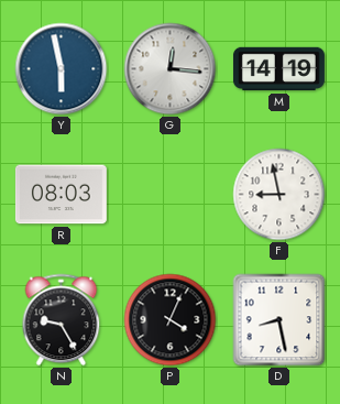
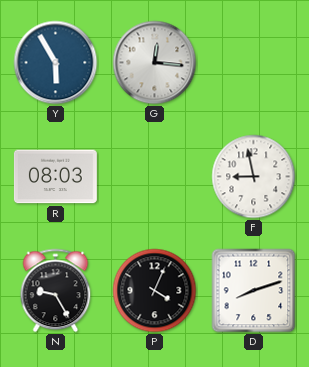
Y: 5:58 -> 5:55
M: 14:19 -> none
D: 8:28 -> 8:12
